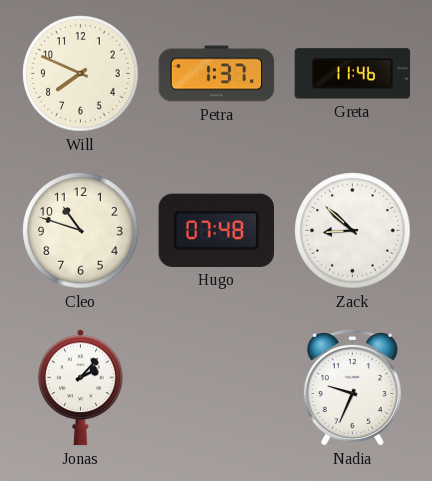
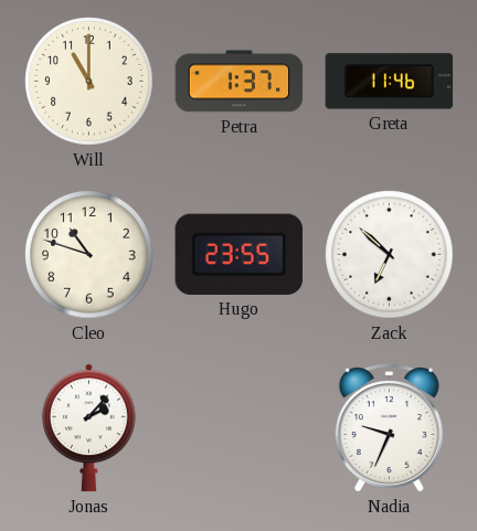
Will: 7:49 -> 11:00
Hugo: 07:48 -> 23:55
Zack: 8:52 -> 6:52
